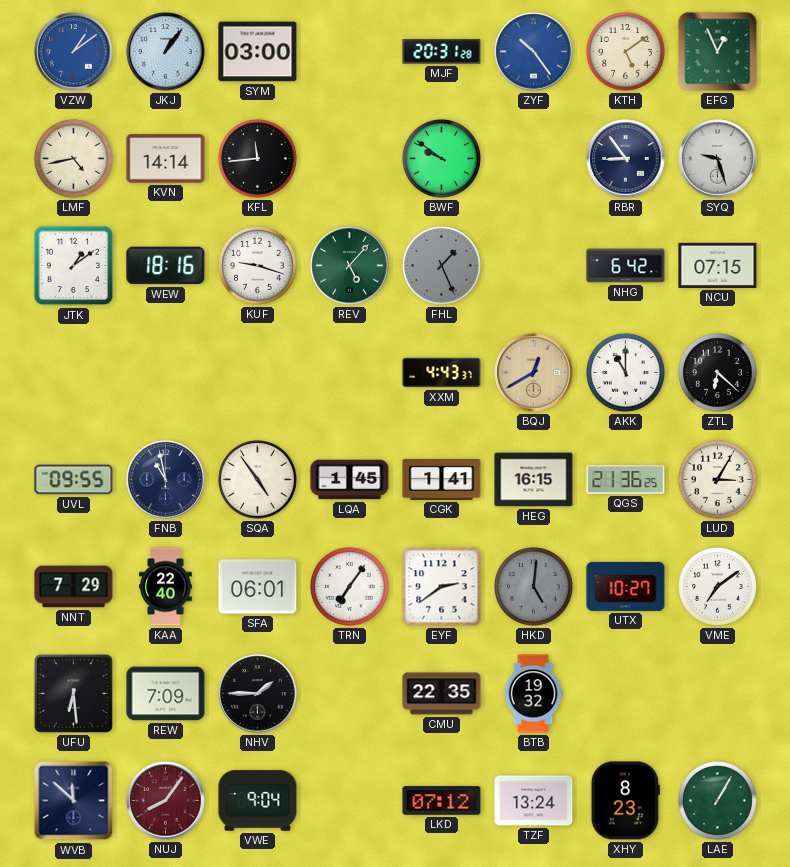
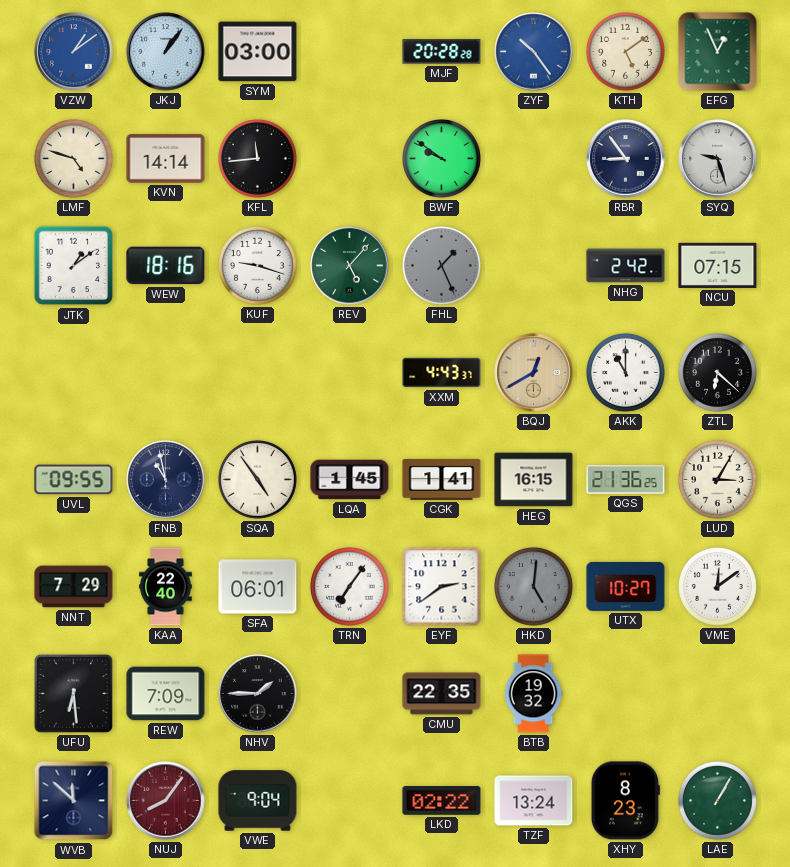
MJF: 20:31 -> 20:28
LMF: 4:43 -> 4:48
NHG: 6:42 -> 2:42
VME: 7:09 -> 12:09
LKD: 07:12 -> 02:22
